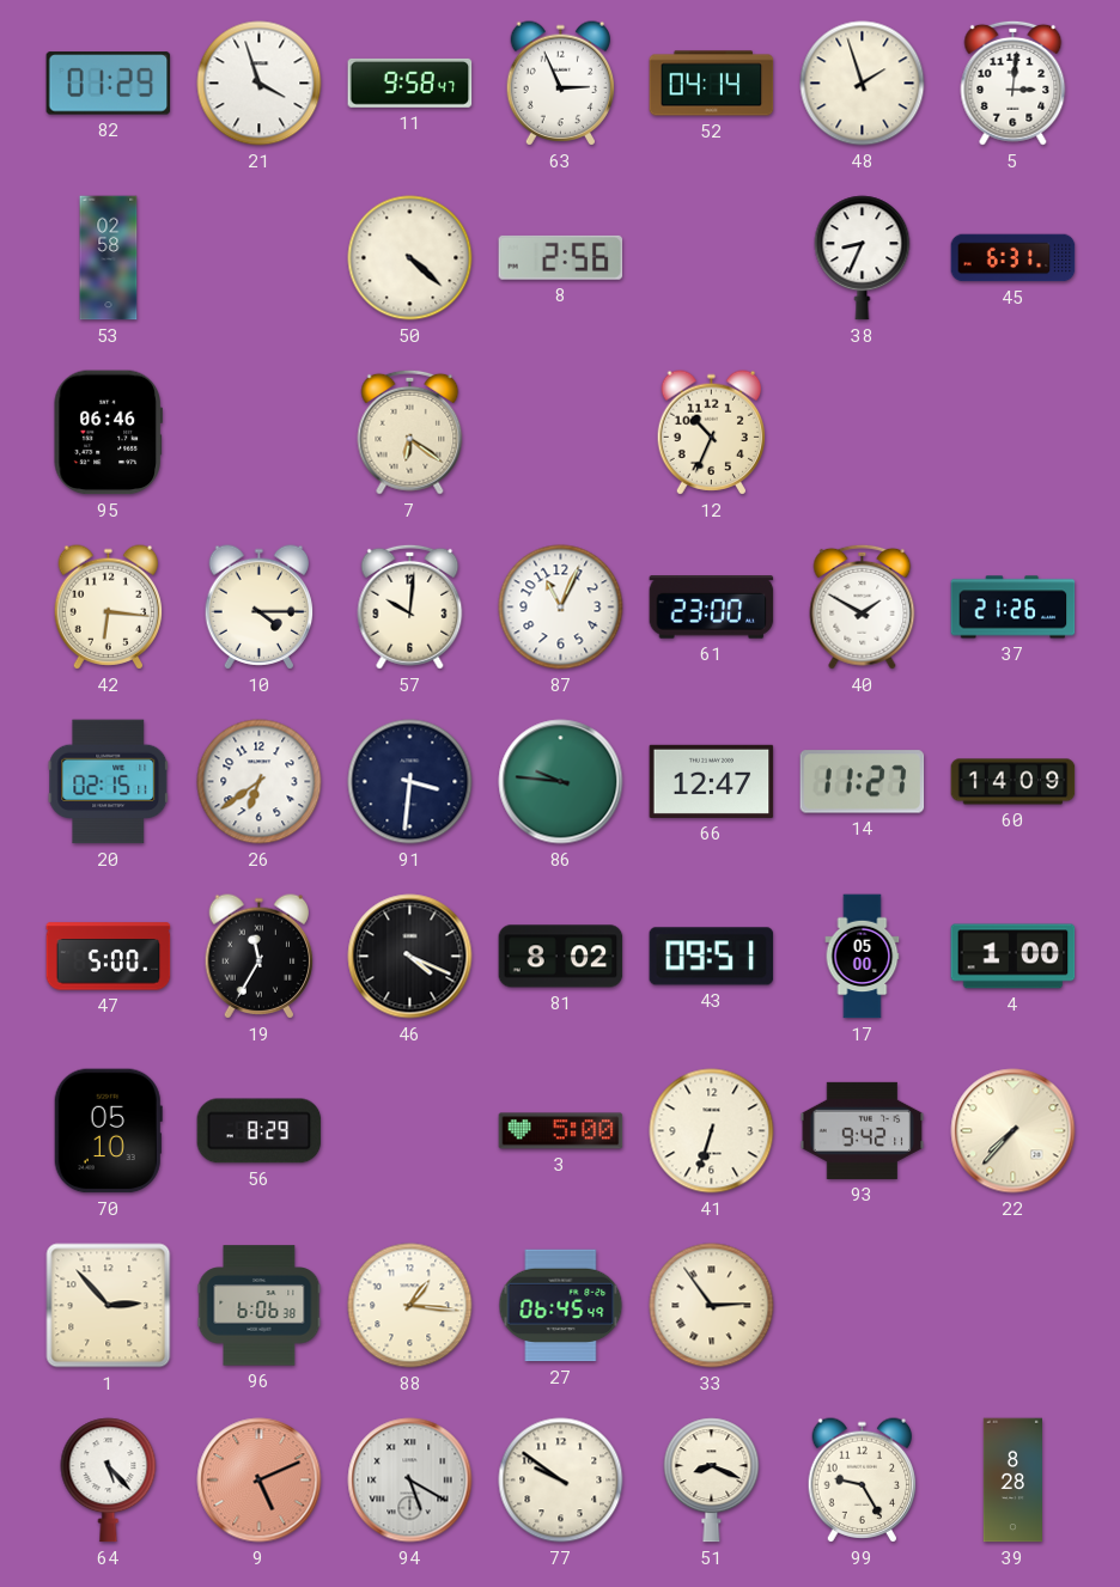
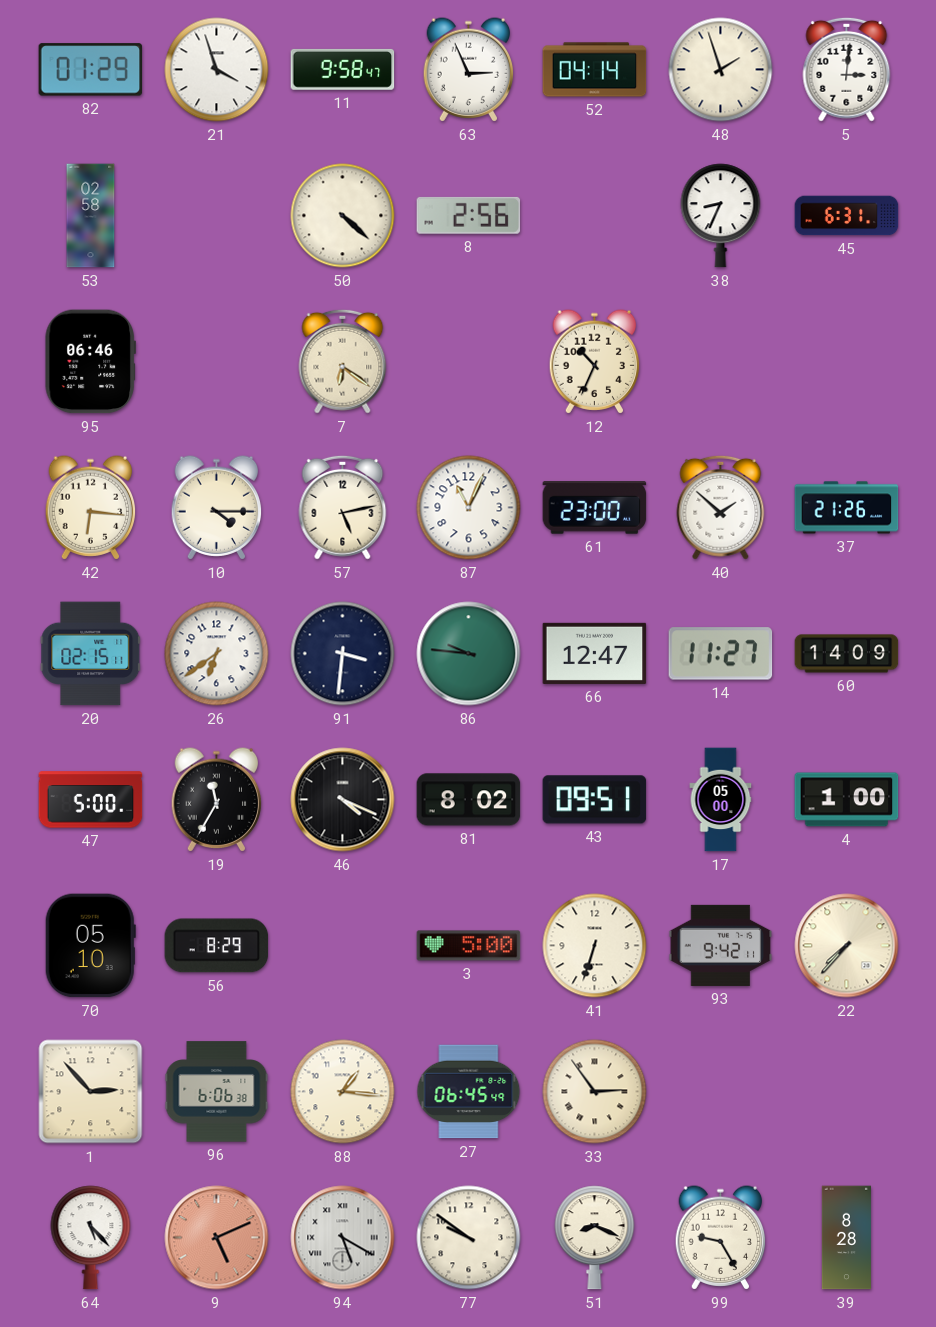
57: 10:01 -> 5:13
40: 1:50 -> 1:52
